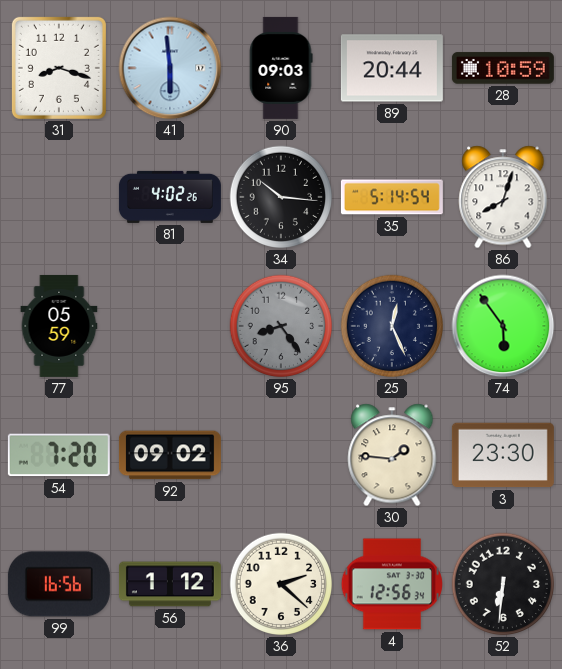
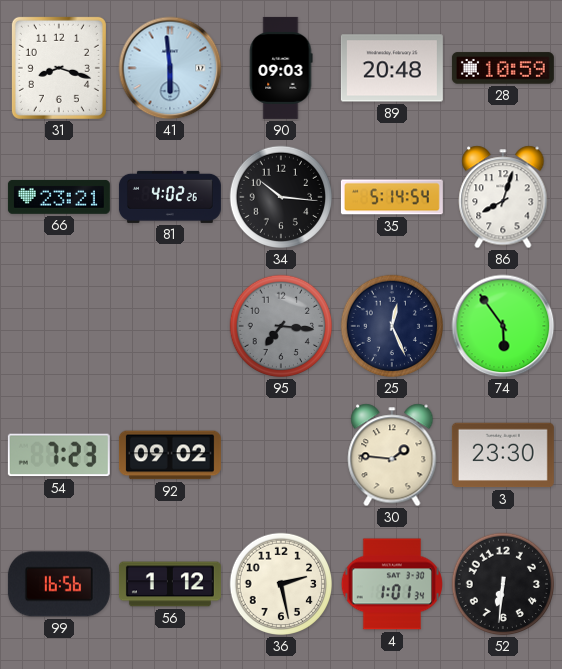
89: 20:44 -> 20:48
66: none -> 23:21
77: 05:59 -> none
95: 8:24 -> 7:16
54: 7:20 -> 7:23
36: 2:22 -> 2:28
4: 12:56 -> 1:01
